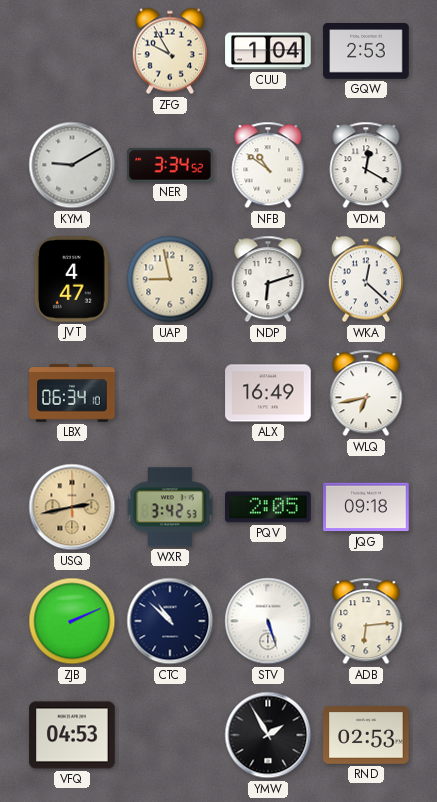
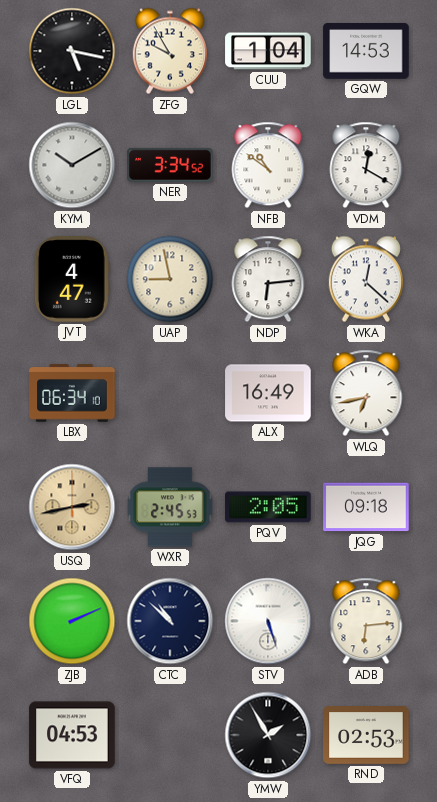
LGL: none -> 5:17
GQW: 2:53 -> 14:53
KYM: 9:10 -> 10:10
NDP: 6:12 -> 6:14
WXR: 3:42 -> 2:45
